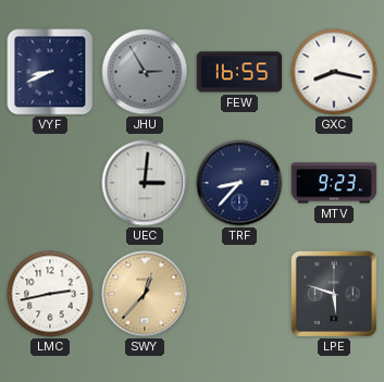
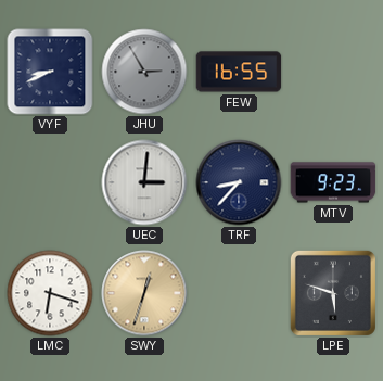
GXC: 8:17 -> none
LMC: 2:43 -> 6:18
SWY: 12:37 -> 12:33
